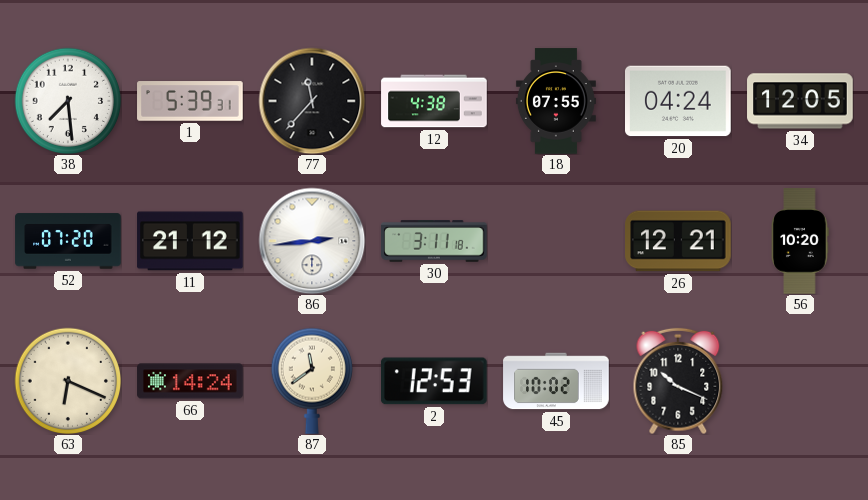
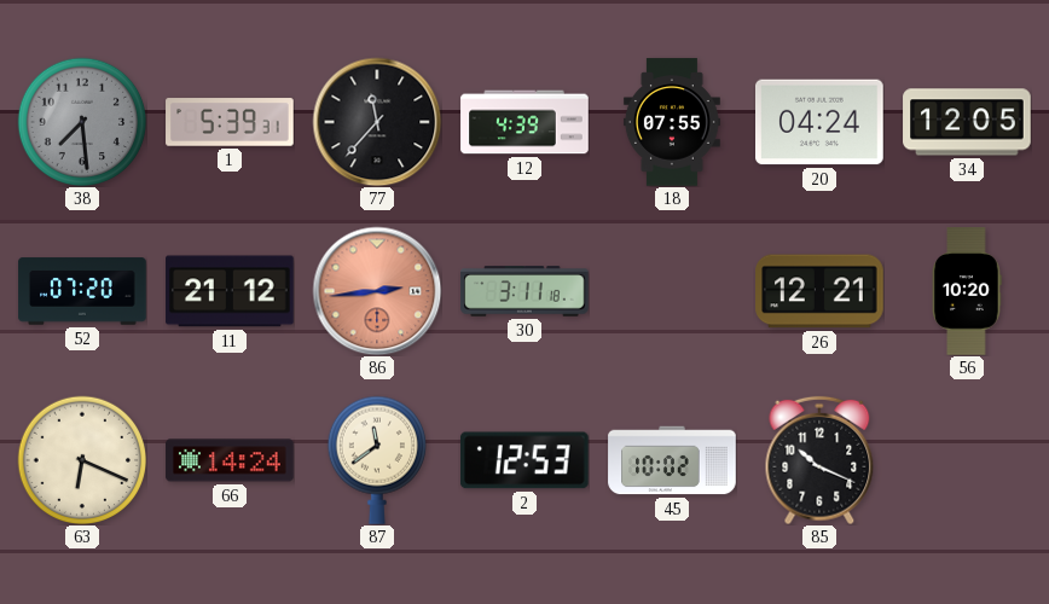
38 dial: white -> grey
12: 4:38 -> 4:39
86 dial: white -> salmon
